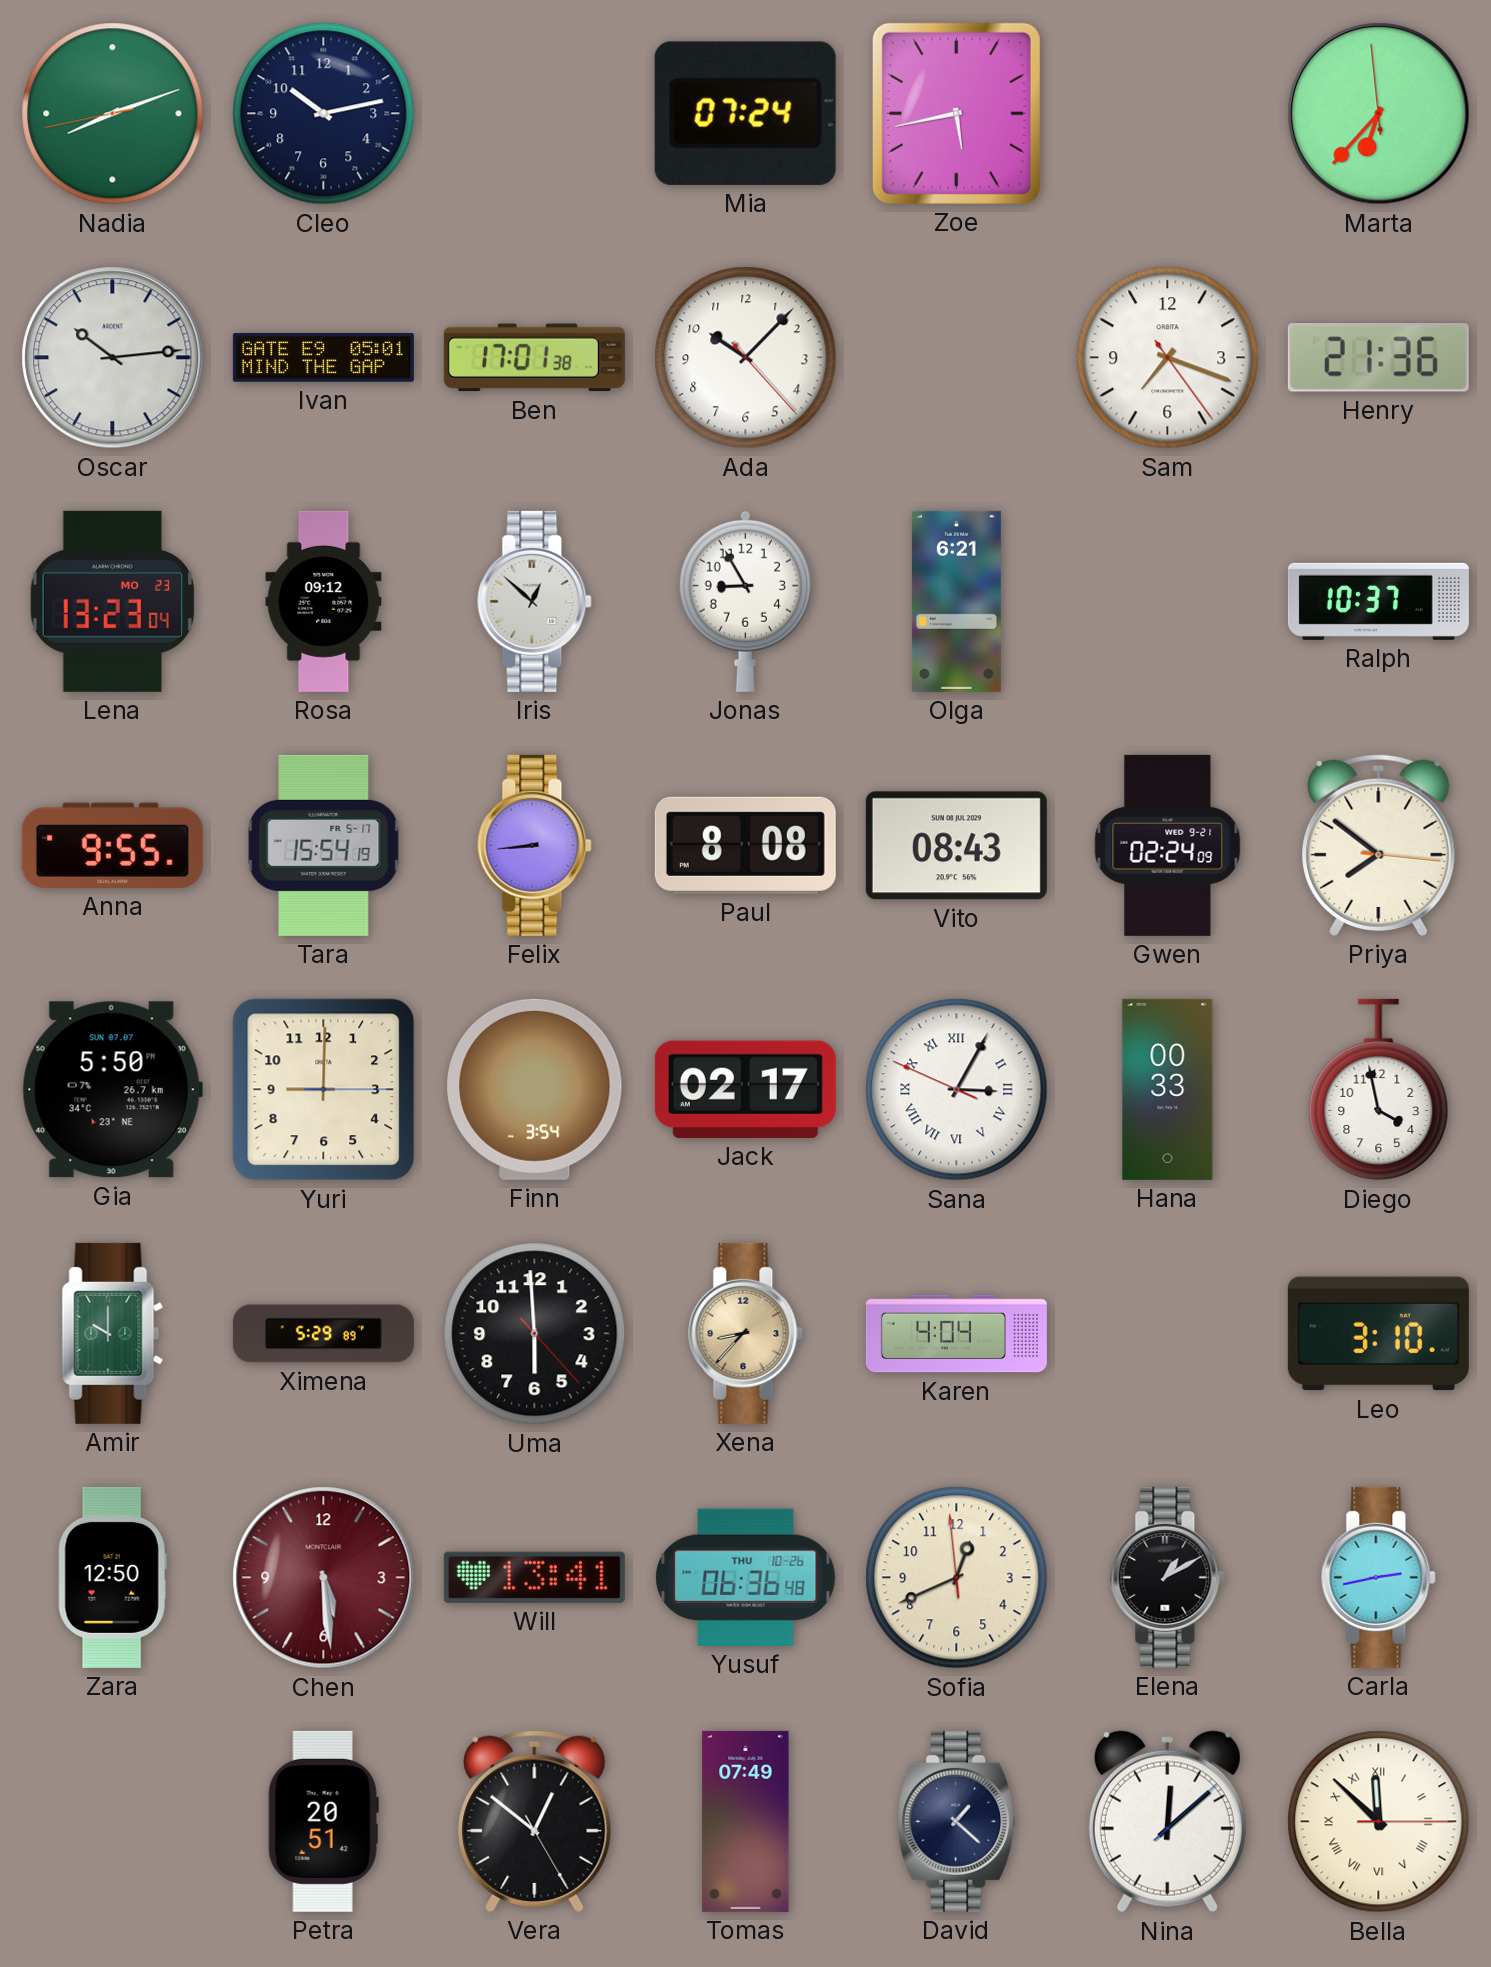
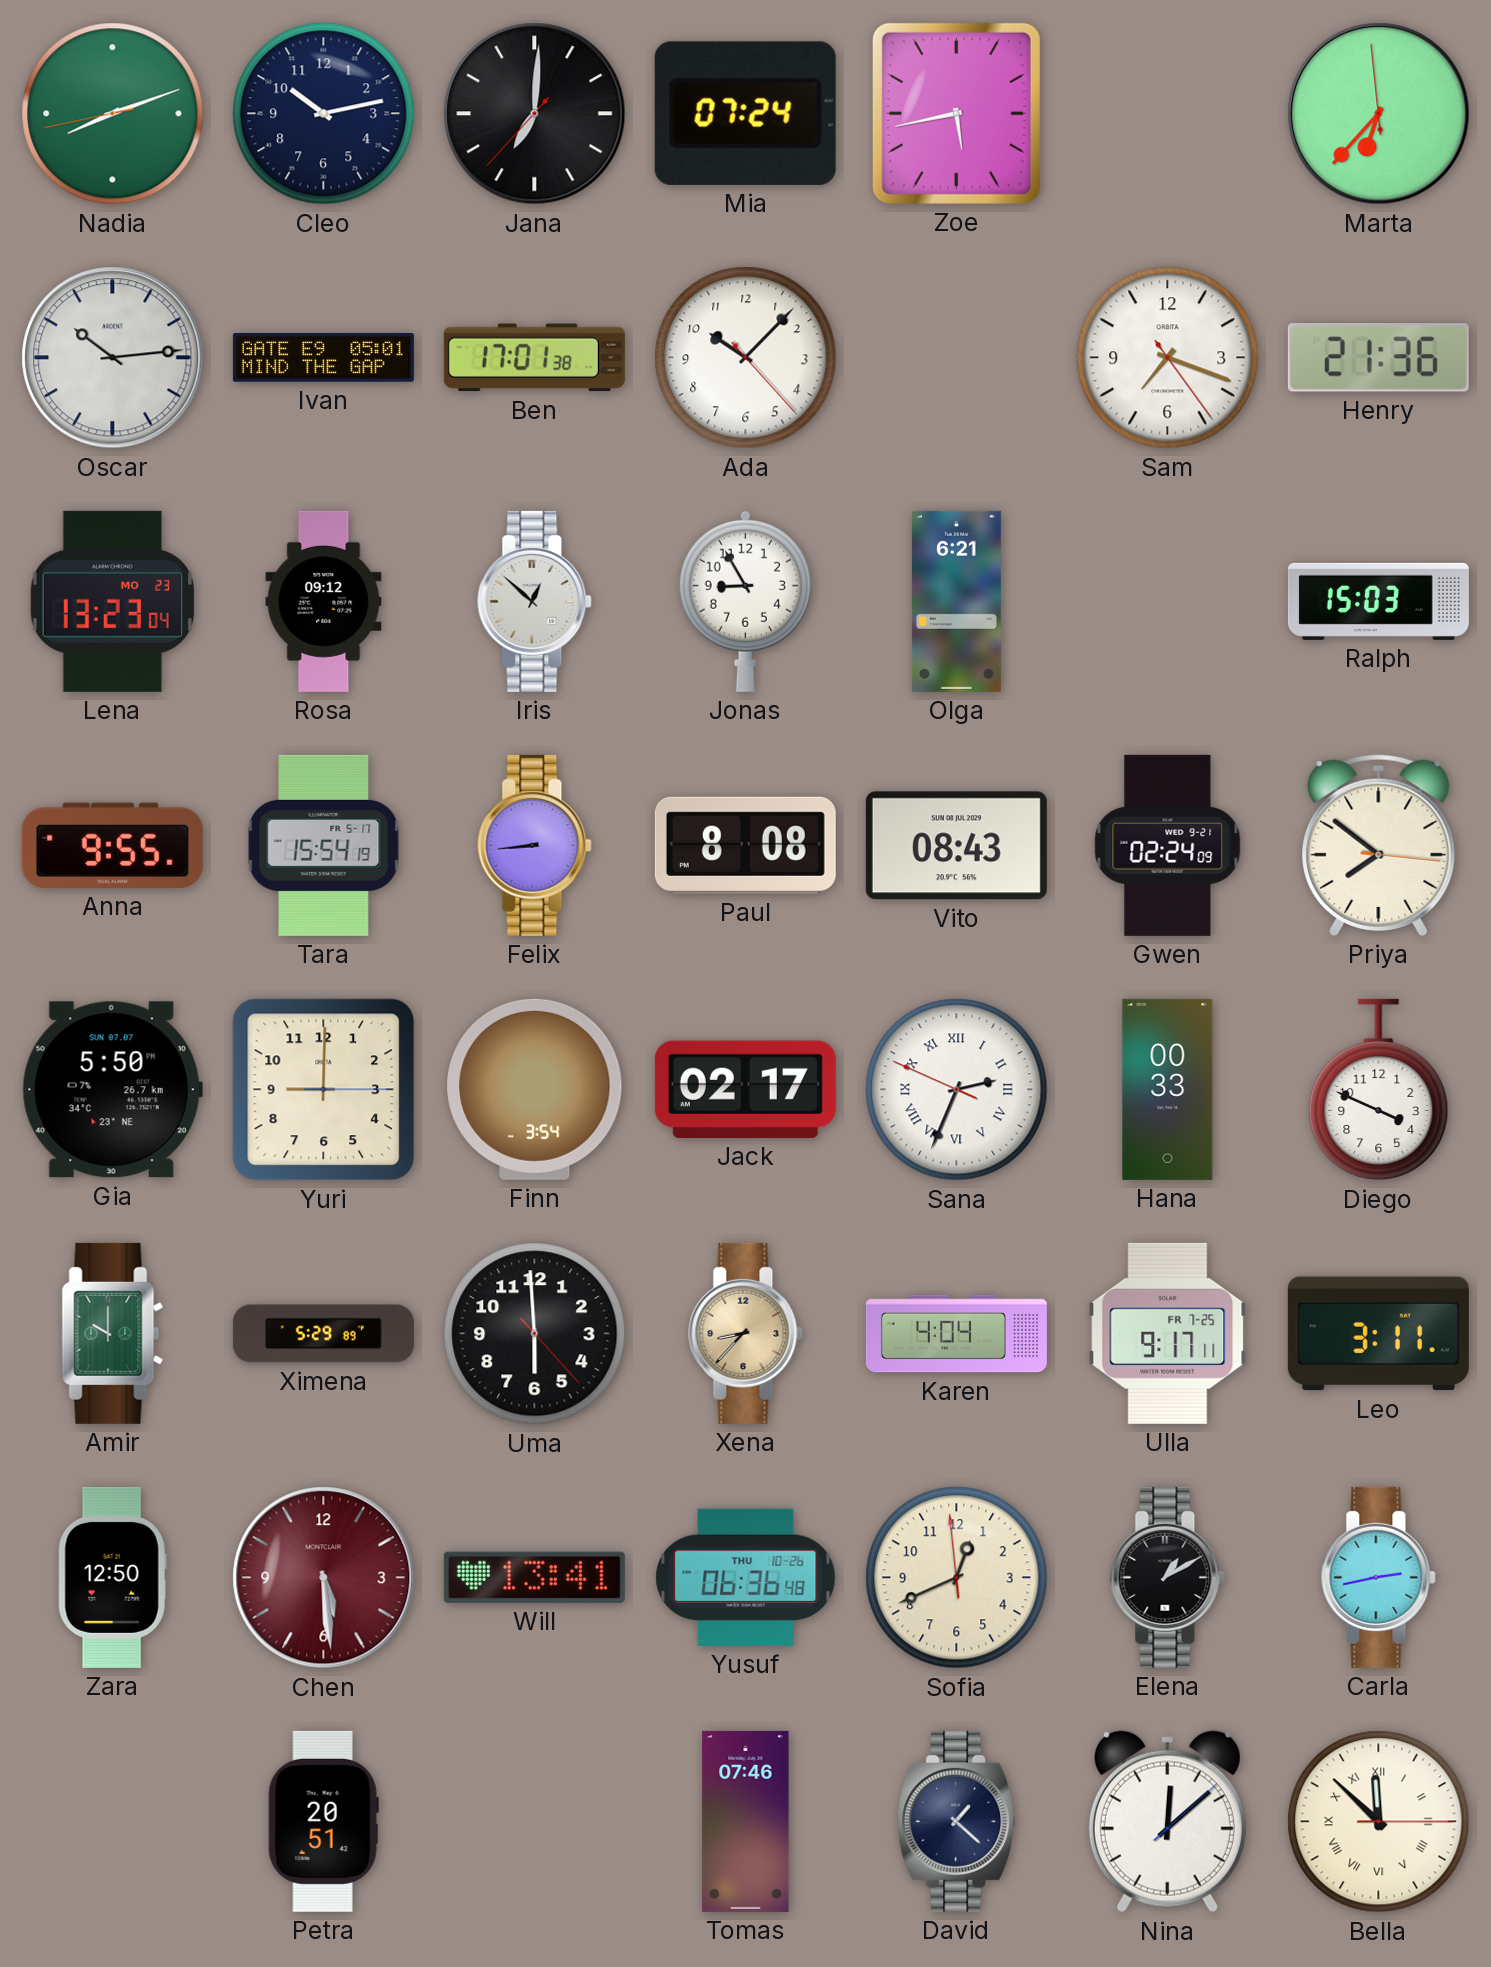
Jana: none -> 7:00
Ralph: 10:37 -> 15:03
Sana: 3:04 -> 2:33
Diego: 3:58 -> 3:49
Ulla: none -> 9:17
Leo: 3:10 -> 3:11
Vera: 12:51 -> none
Tomas: 07:49 -> 07:46
